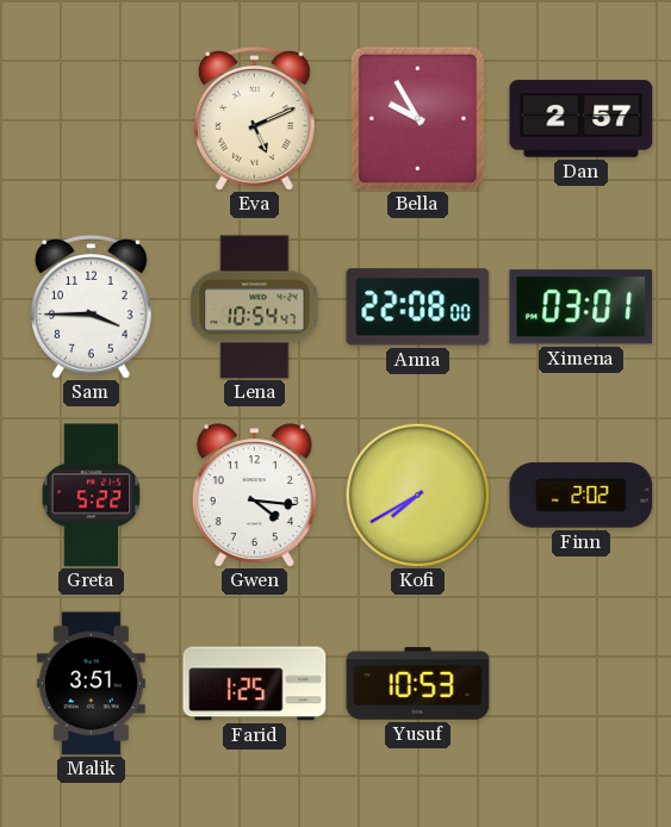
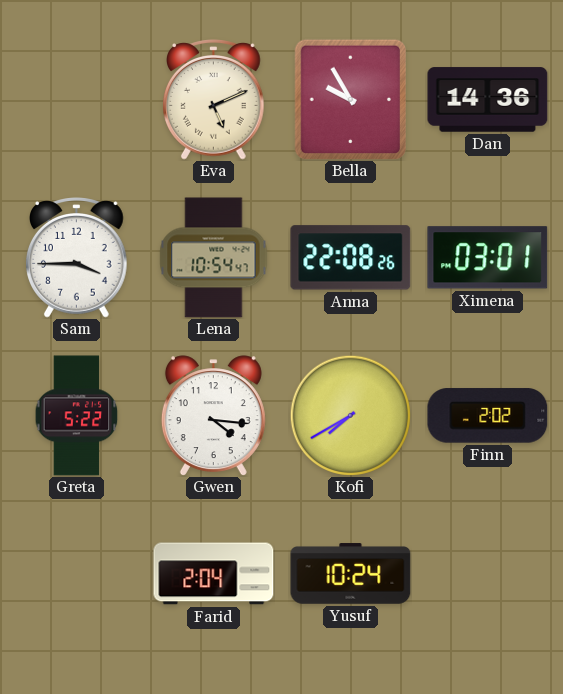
Dan: 2:57 -> 14:36
Anna: 22:08:00 -> 22:08:26
Malik: 3:51 -> none
Farid: 1:25 -> 2:04
Yusuf: 10:53 -> 10:24
